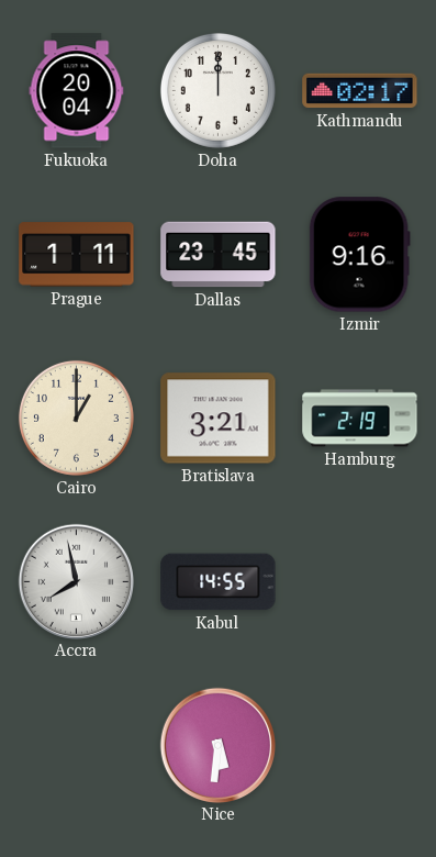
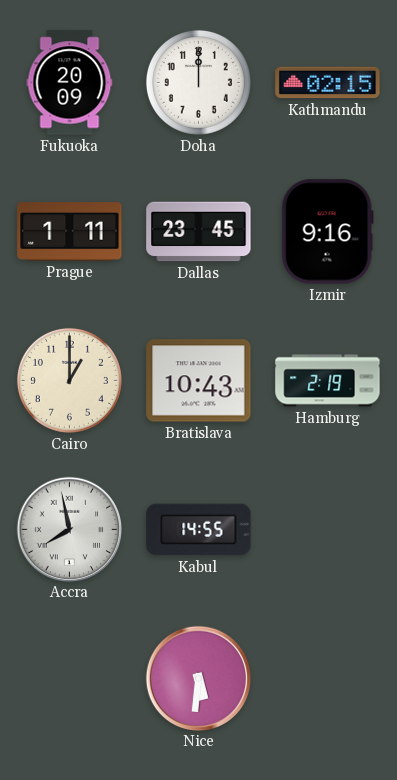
Fukuoka: 20:04 -> 20:09
Kathmandu: 02:17 -> 02:15
Bratislava: 3:21 -> 10:43
